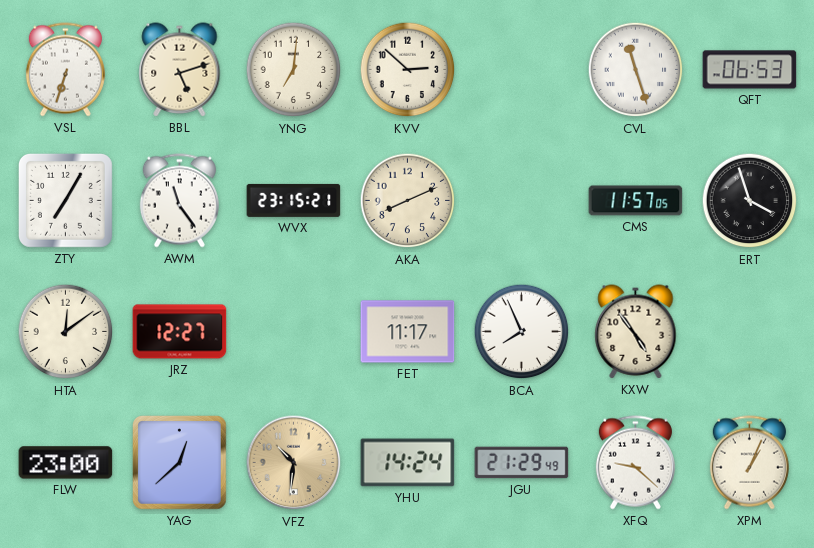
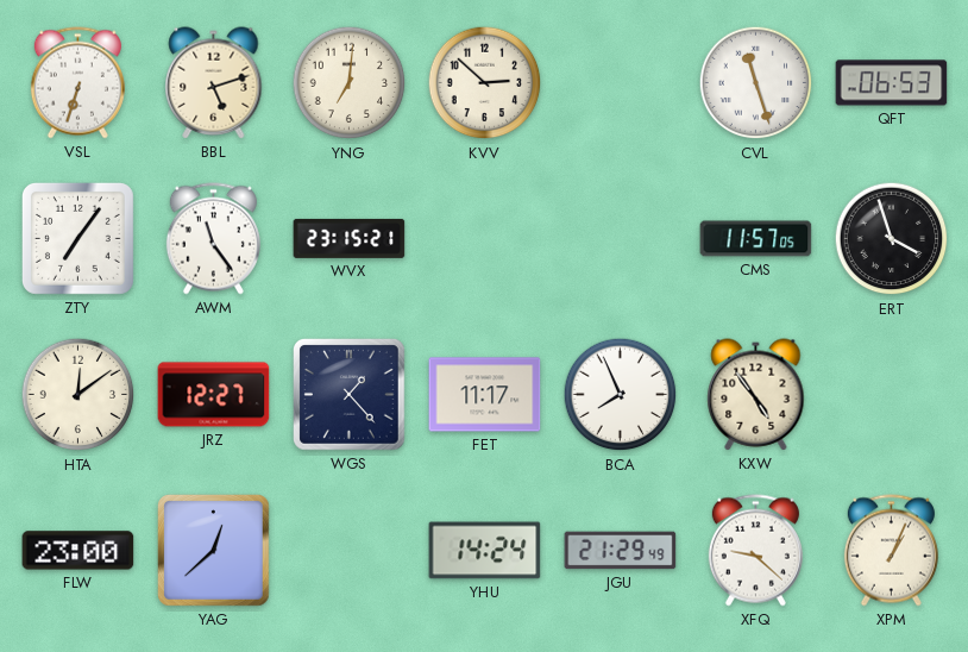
ZTY: 7:05 -> 7:06
AKA: 8:11 -> none
WGS: none -> 1:23
VFZ: 10:31 -> none
